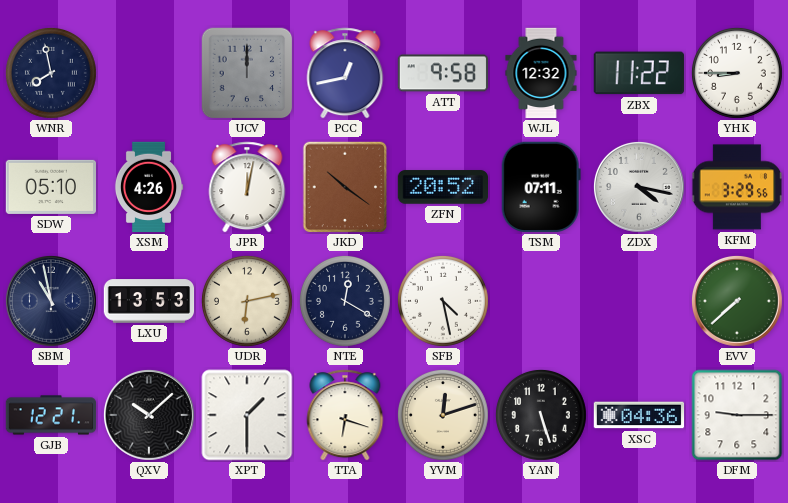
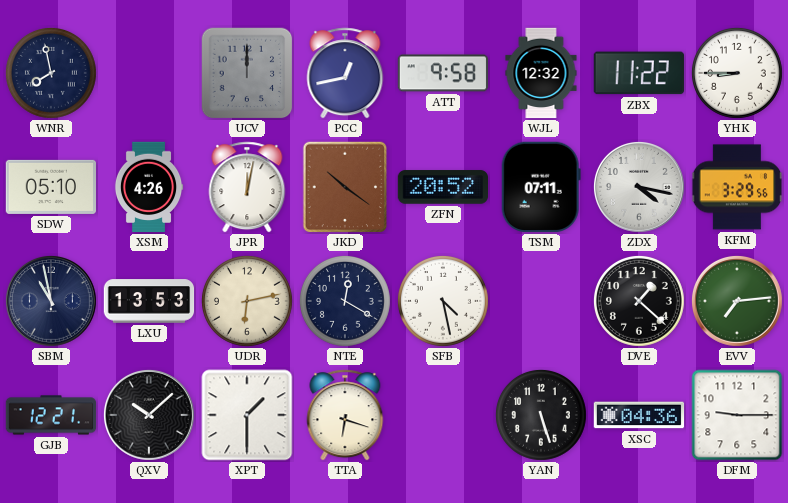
DVE: none -> 1:22
EVV: 7:38 -> 7:14
YVM: 12:12 -> none
